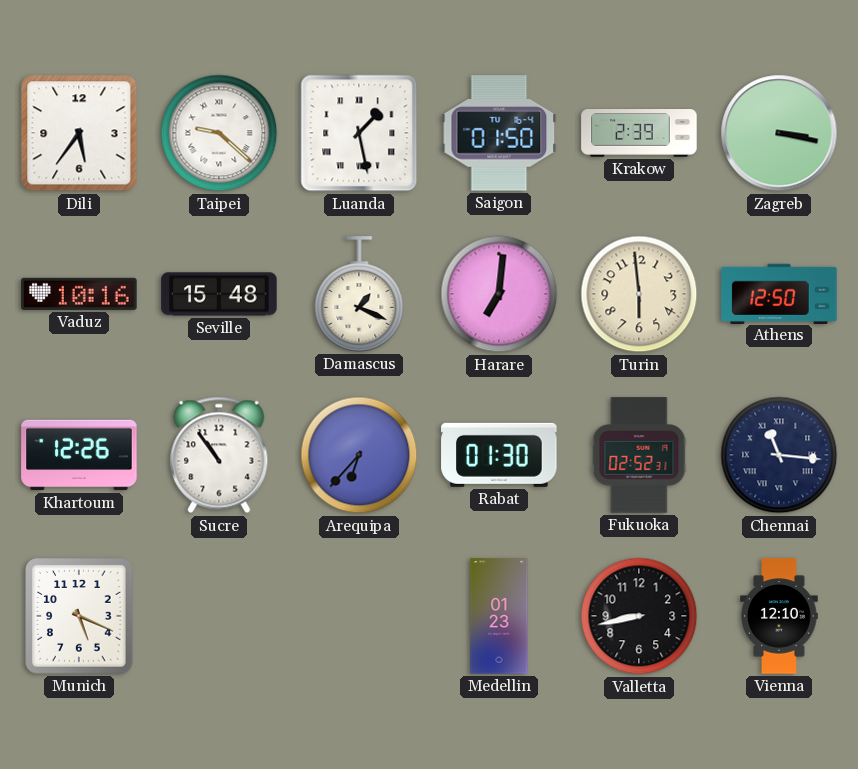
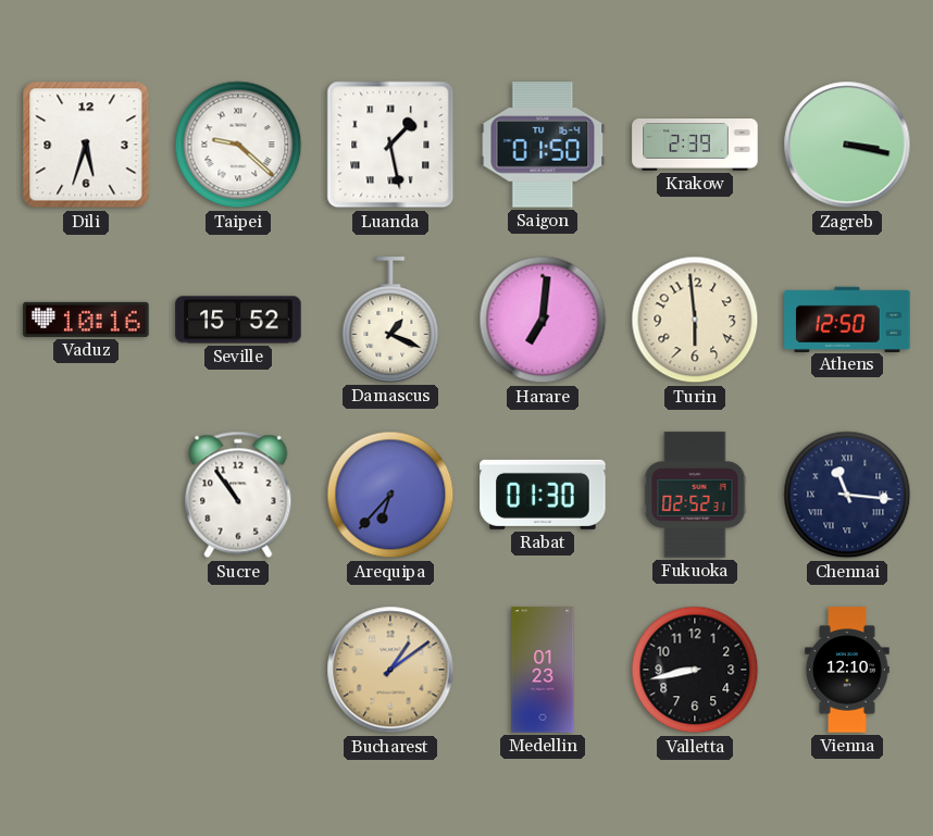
Dili: 5:36 -> 5:33
Seville: 15:48 -> 15:52
Khartoum: 12:26 -> none
Munich: 5:19 -> none
Bucharest: none -> 1:09
